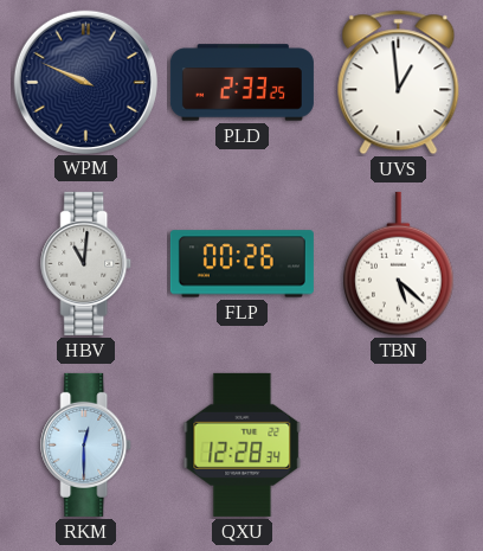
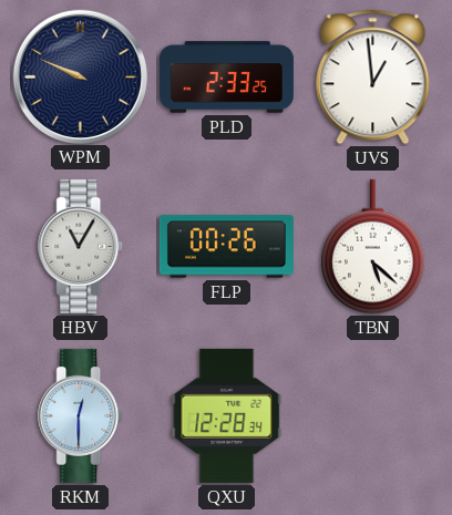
HBV: 11:01 -> 11:05
